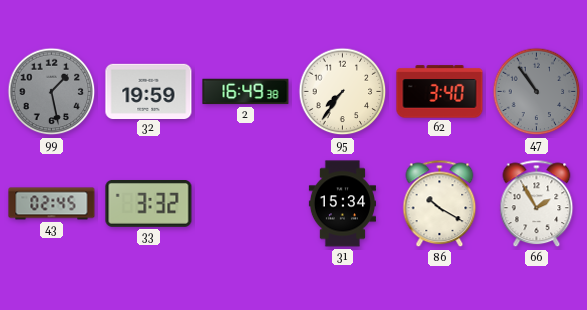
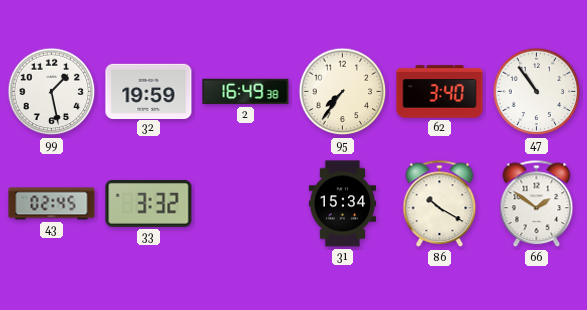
99 dial: grey -> white
47 dial: grey -> white
66: 1:55 -> 1:51
